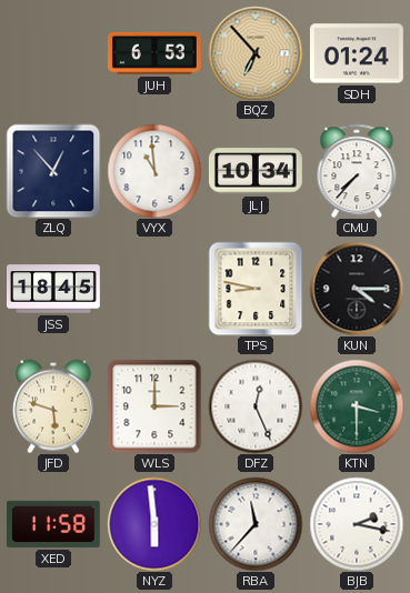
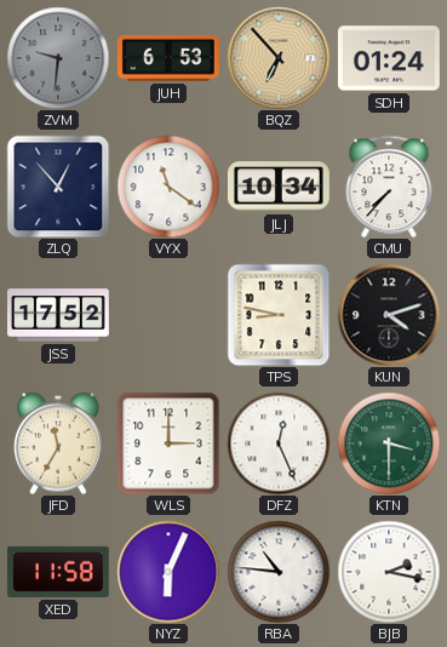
ZVM: none -> 9:31
VYX: 10:59 -> 11:21
JSS: 18:45 -> 17:52
KUN: 4:15 -> 4:12
JFD: 5:48 -> 11:35
NYZ: 5:59 -> 6:04
RBA: 11:37 -> 10:46
